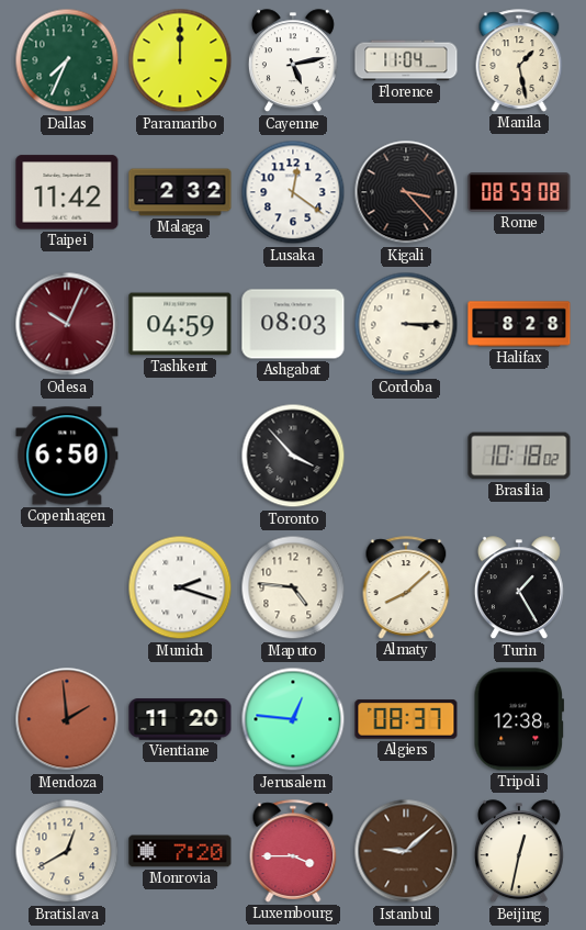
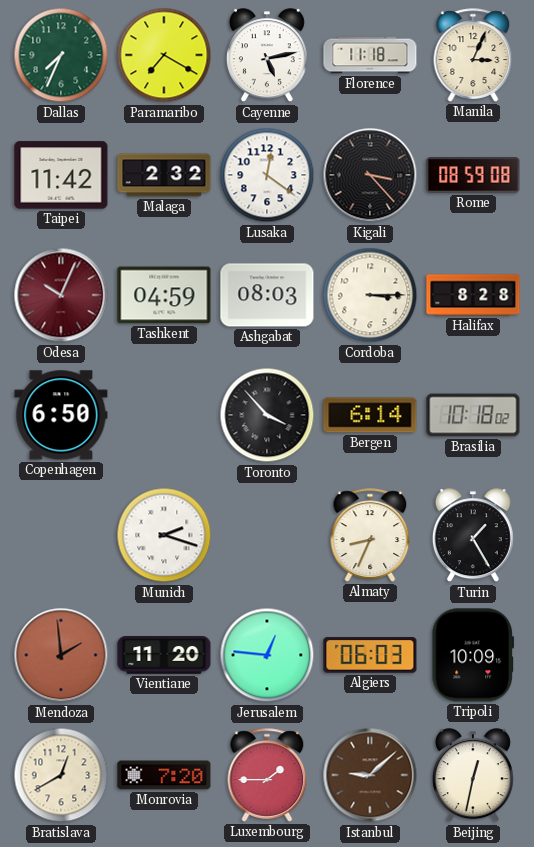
Paramaribo: 12:00 -> 7:20
Florence: 11:04 -> 11:18
Manila: 1:28 -> 3:04
Bergen: none -> 6:14
Maputo: 4:46 -> none
Almaty: 8:08 -> 8:34
Algiers: 08:37 -> 06:03
Tripoli: 12:38 -> 10:09
Luxembourg: 3:45 -> 1:45
